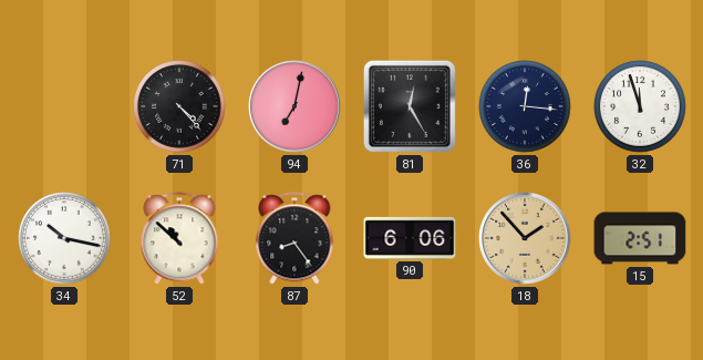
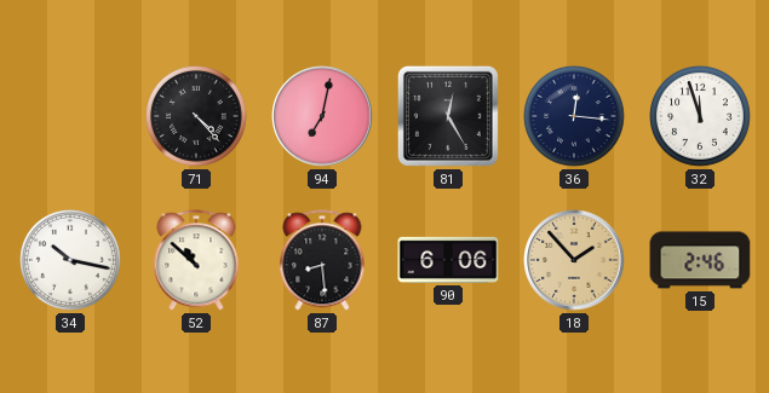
87: 8:24 -> 8:29
15: 2:51 -> 2:46
